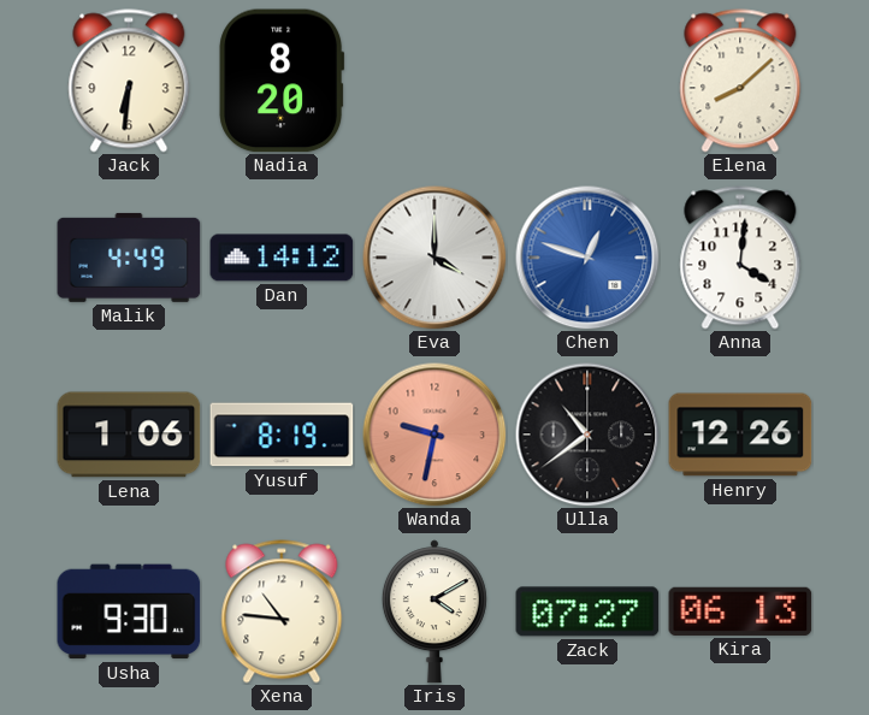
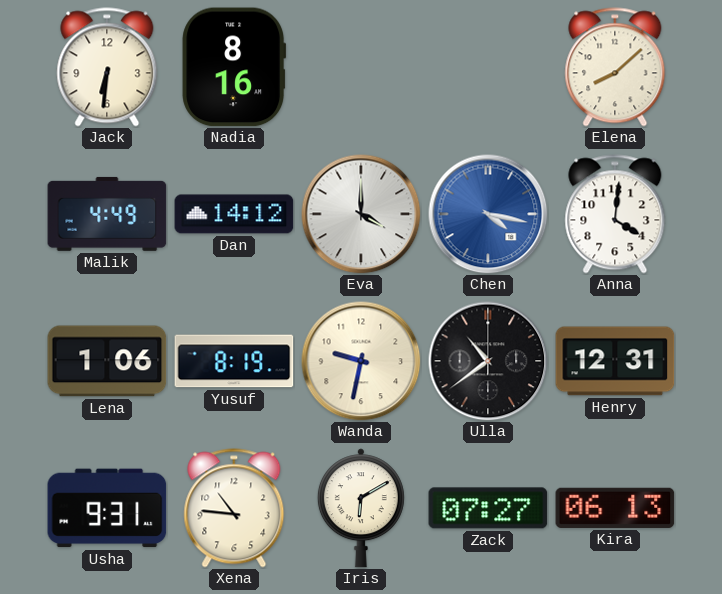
Nadia: 8:20 -> 8:16
Chen: 12:48 -> 4:17
Wanda dial: salmon -> cream
Henry: 12:26 -> 12:31
Usha: 9:30 -> 9:31
Iris: 4:10 -> 6:10
